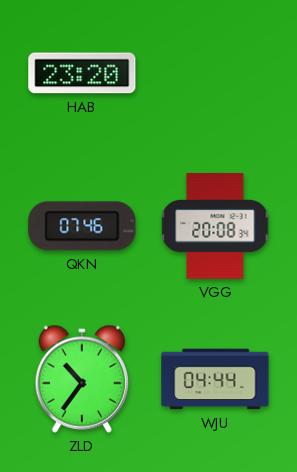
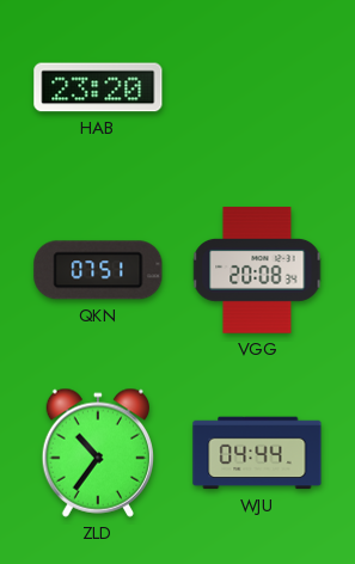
QKN: 07:46 -> 07:51
